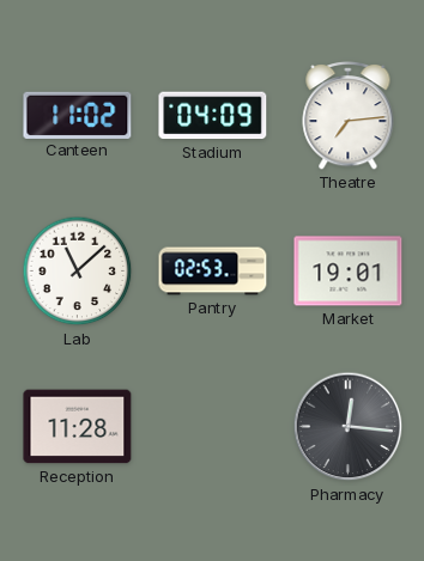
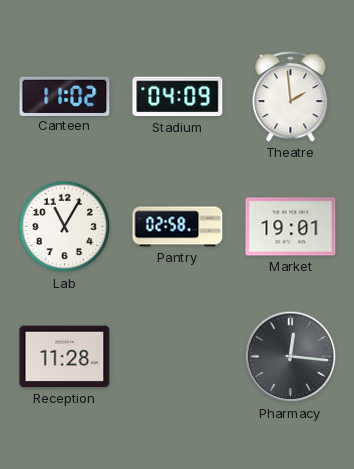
Theatre: 7:14 -> 1:59
Lab: 11:08 -> 11:05
Pantry: 02:53 -> 02:58
